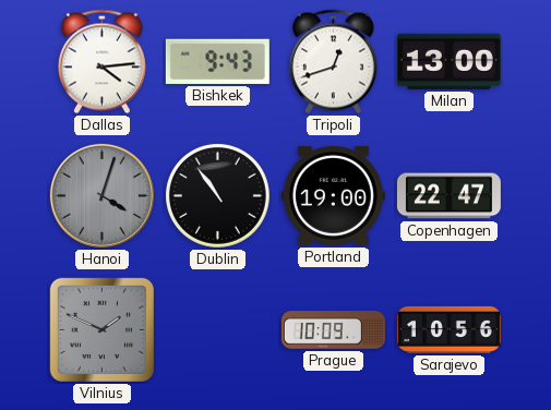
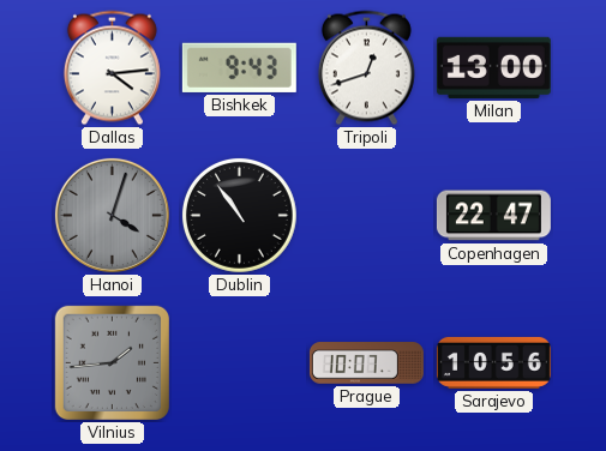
Portland: 19:00 -> none
Vilnius: 1:49 -> 1:44
Prague: 10:09 -> 10:07
